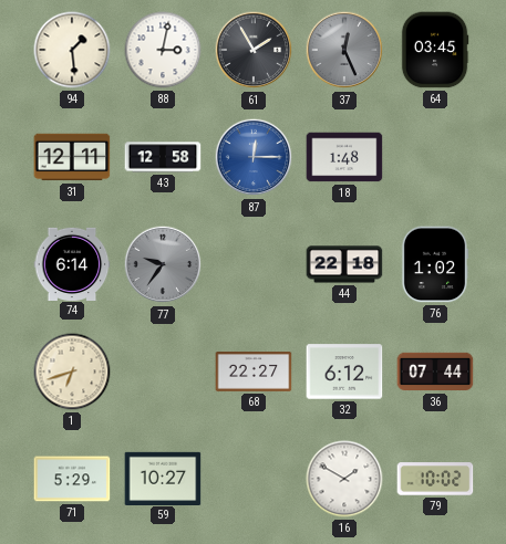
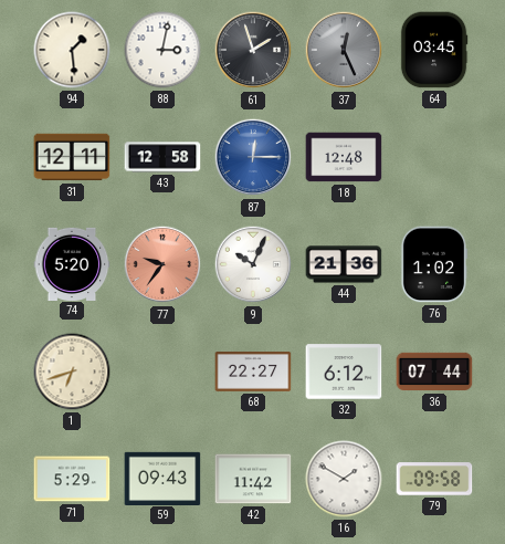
61: 1:55 -> 1:57
18: 1:48 -> 12:48
74: 6:14 -> 5:20
77 dial: grey -> salmon
9: none -> 10:04
44: 22:18 -> 21:36
59: 10:27 -> 09:43
42: none -> 11:42
79: 10:02 -> 09:58
